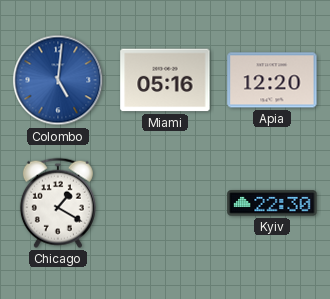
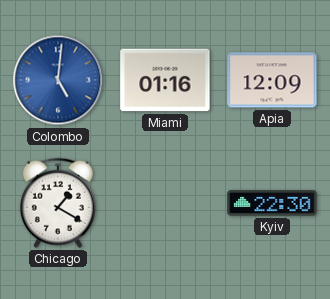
Miami: 05:16 -> 01:16
Apia: 12:20 -> 12:09
